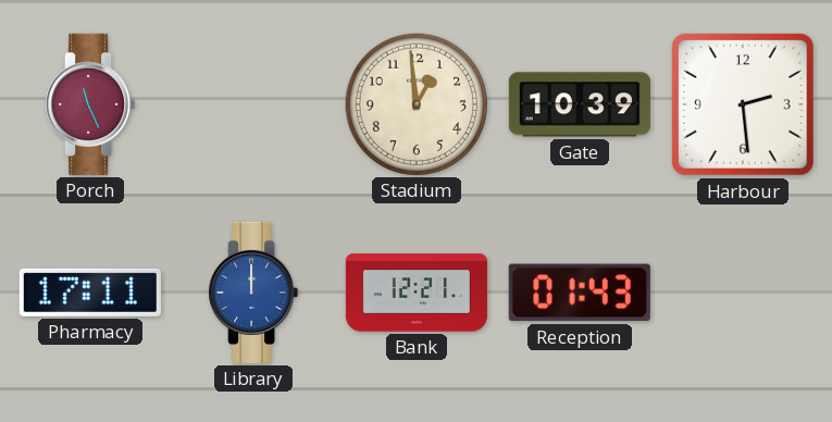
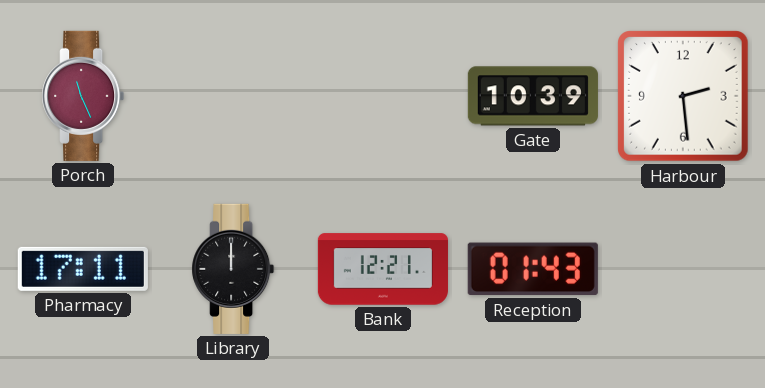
Stadium: 12:59 -> none
Library dial: blue -> black
